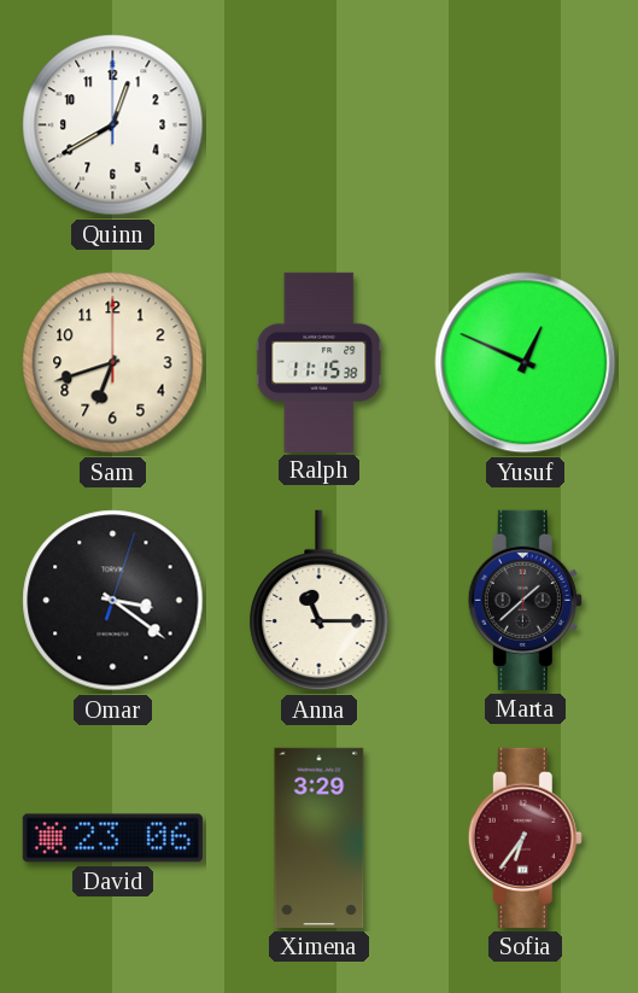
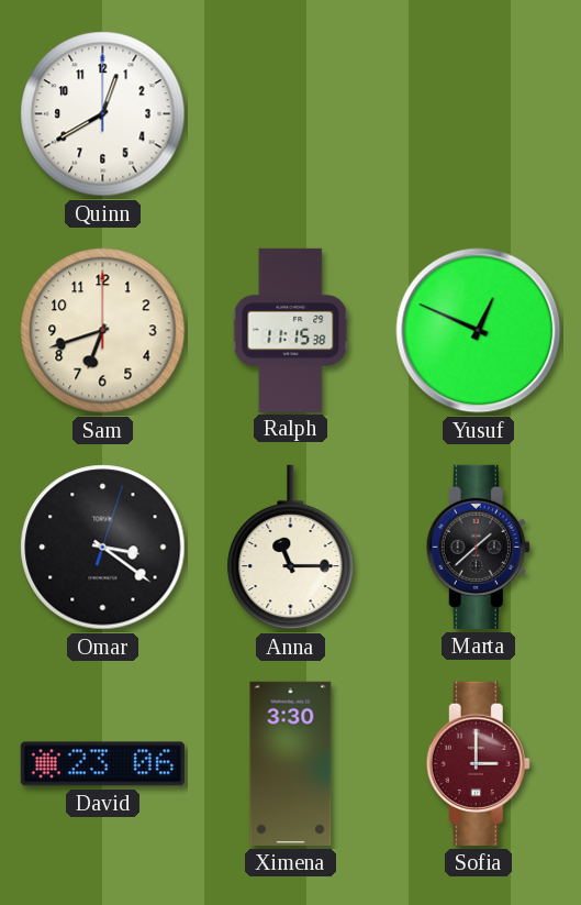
Ximena: 3:29 -> 3:30
Sofia: 6:36 -> 3:00
